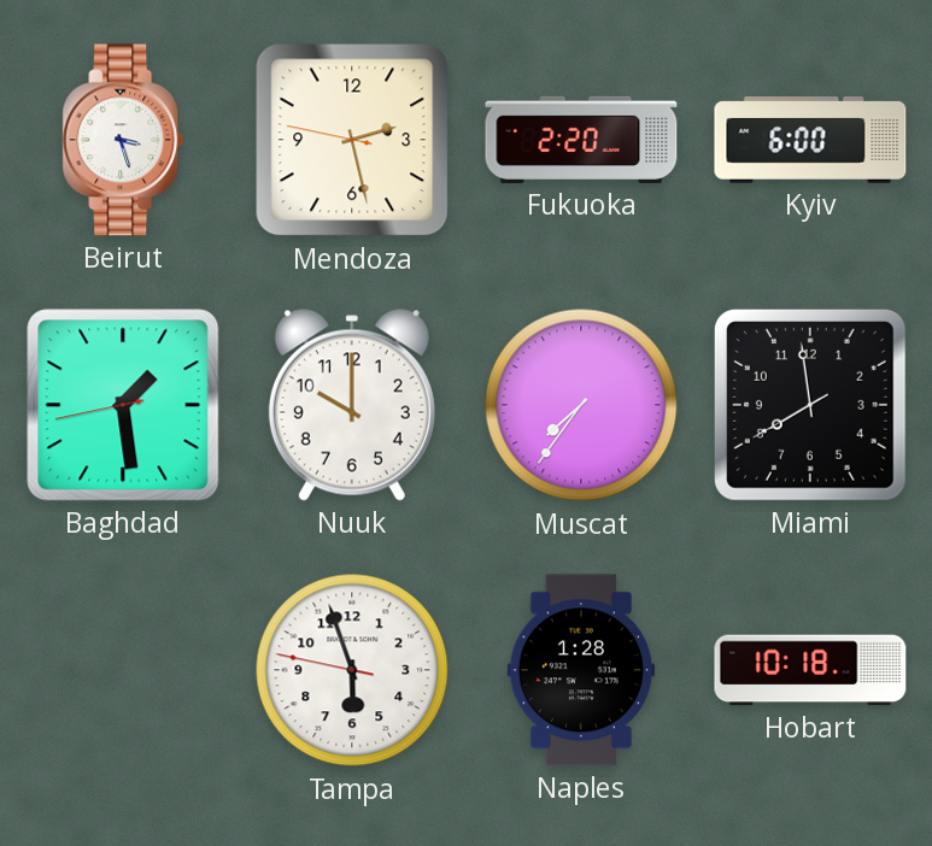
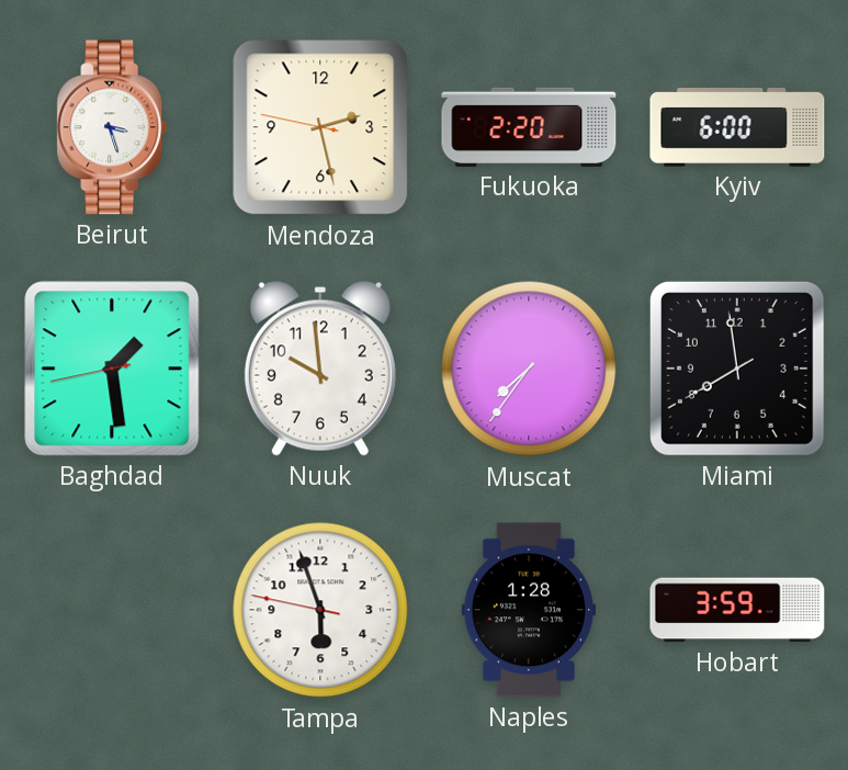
Nuuk: 10:00 -> 9:59
Hobart: 10:18 -> 3:59
